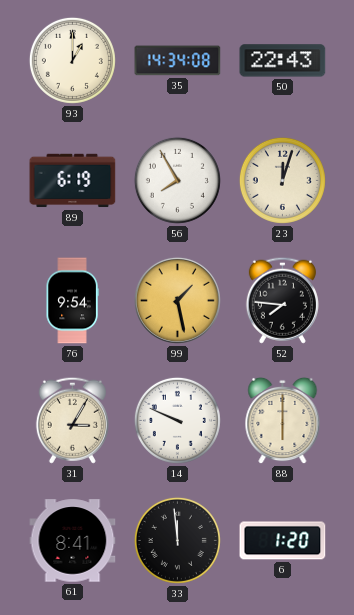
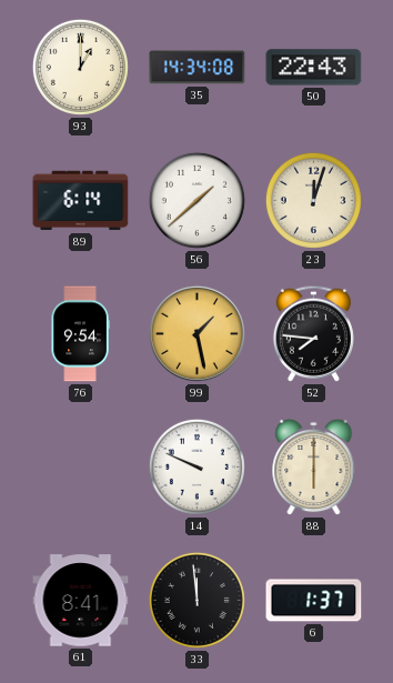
89: 6:19 -> 6:14
56: 7:55 -> 1:38
31: 3:05 -> none
6: 1:20 -> 1:37
